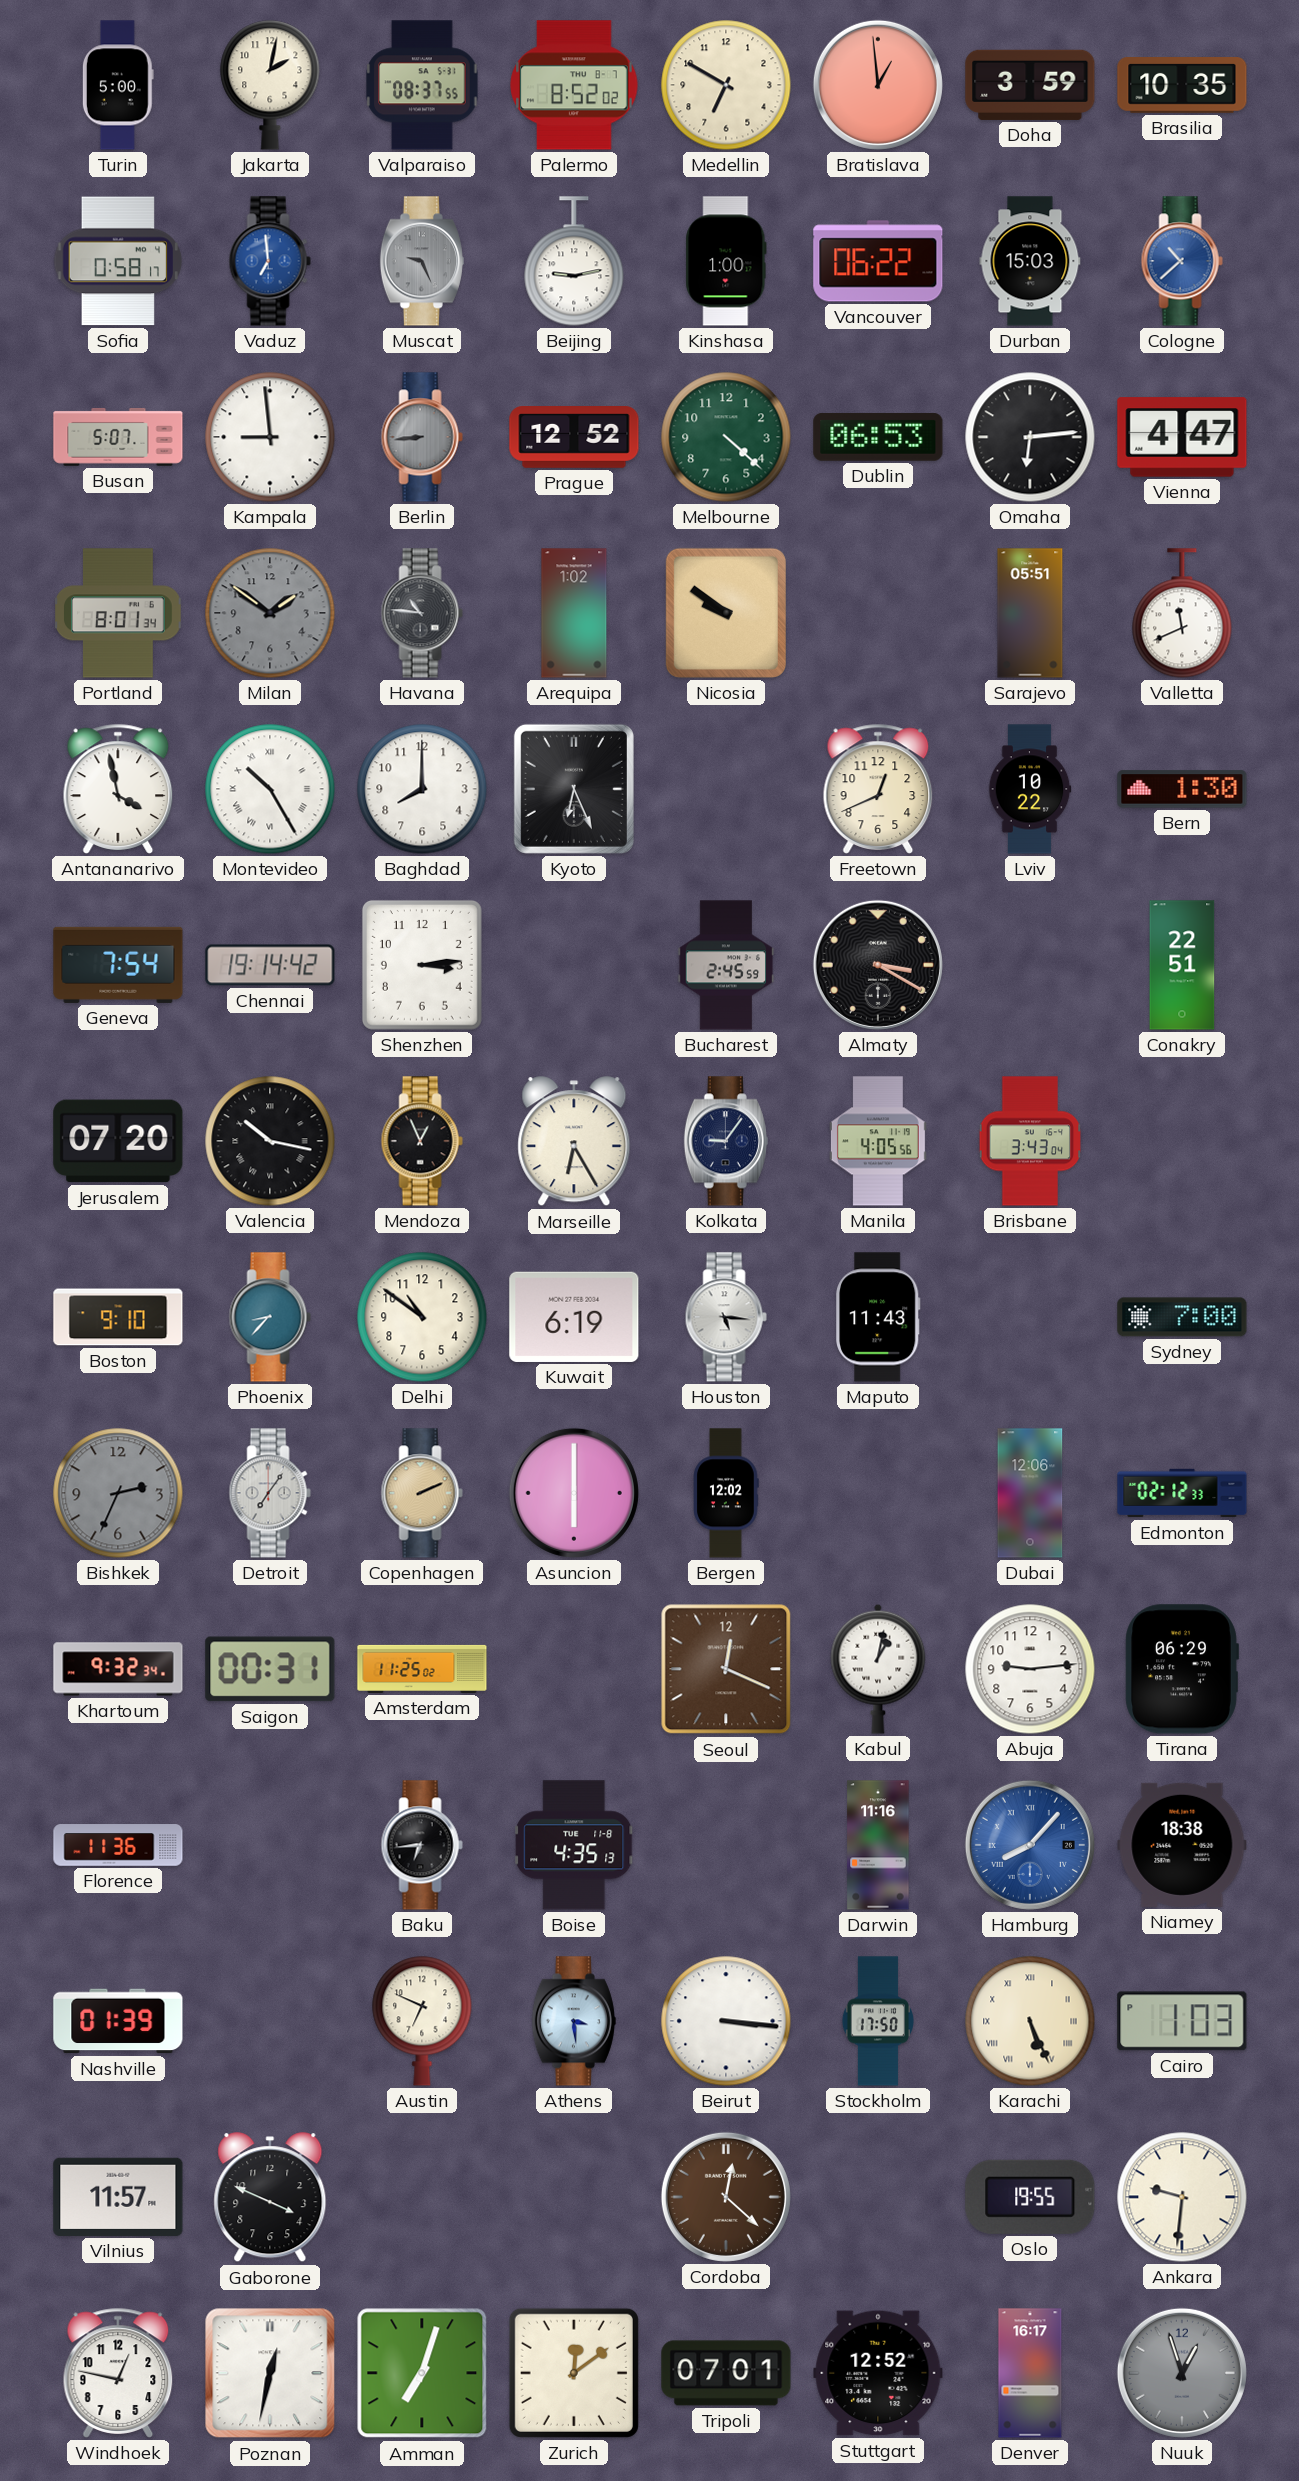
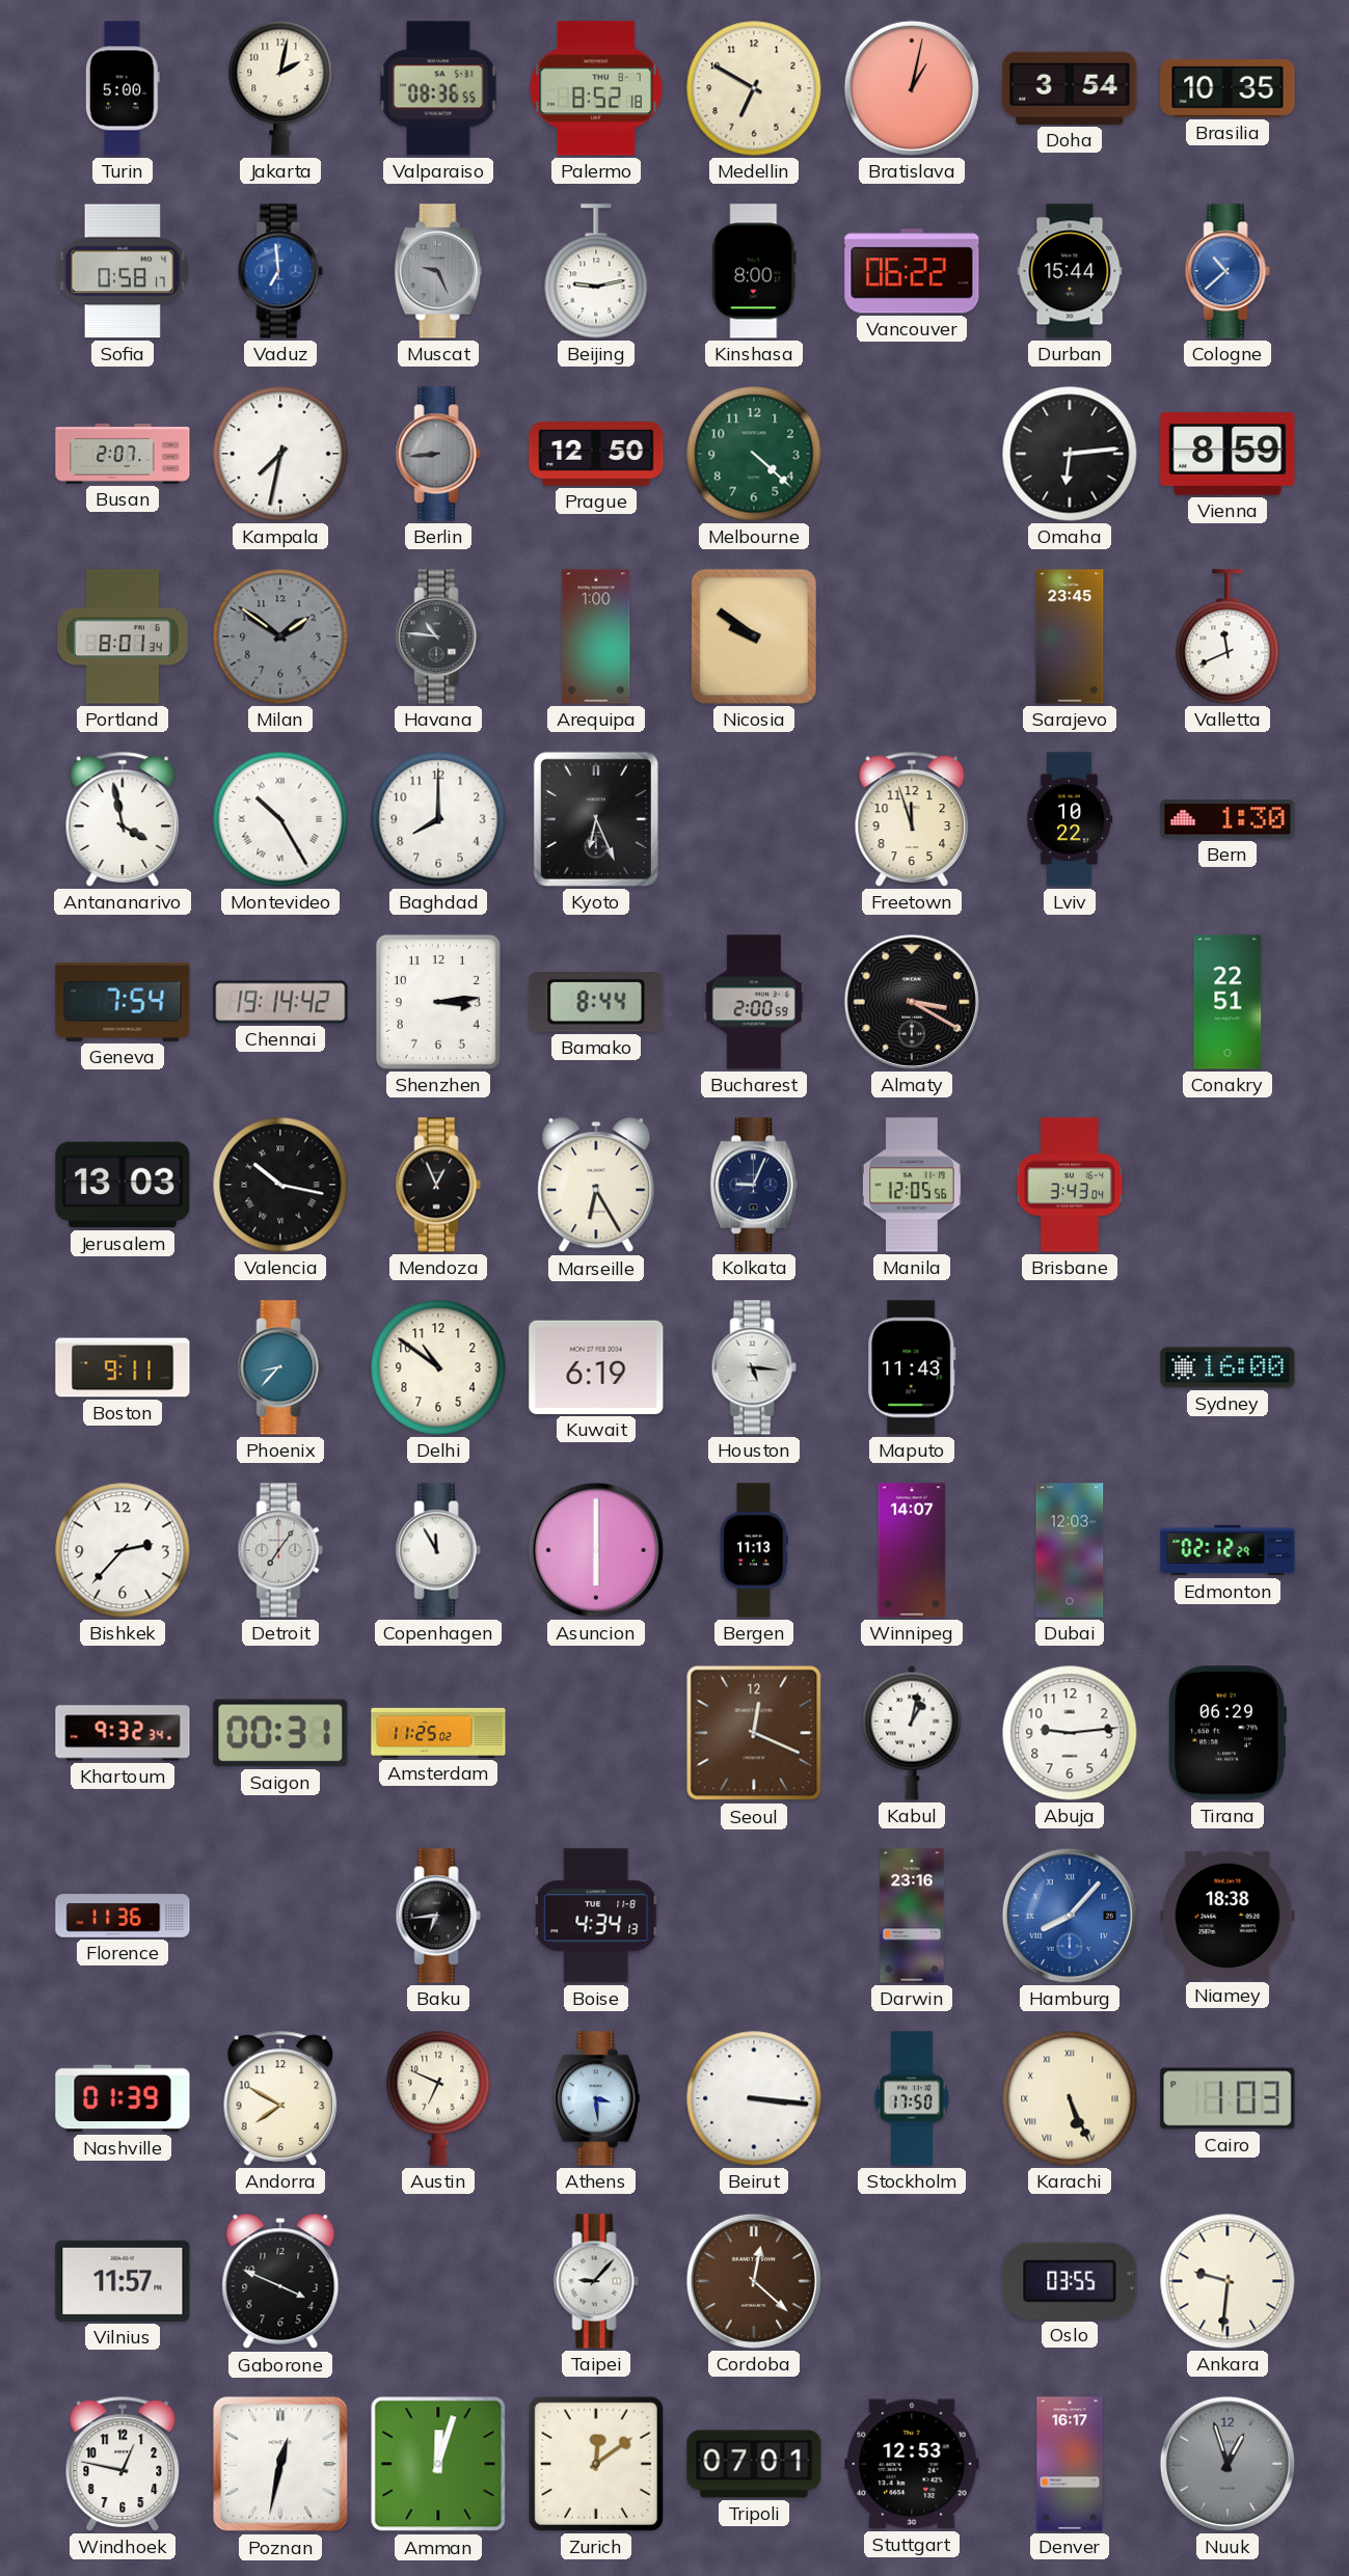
Valparaiso: 08:37 -> 08:36
Palermo: 8:52:02 -> 8:52:18
Bratislava: 12:59 -> 1:02
Doha: 3:59 -> 3:54
Kinshasa: 1:00 -> 8:00
Durban: 15:03 -> 15:44
Busan: 5:07 -> 2:07
Kampala: 8:59 -> 7:32
Prague: 12:52 -> 12:50
Dublin: 06:53 -> none
Vienna: 4:47 -> 8:59
Arequipa: 1:02 -> 1:00
Sarajevo: 05:51 -> 23:45
Freetown: 12:41 -> 11:57
Bamako: none -> 8:44
Bucharest: 2:45 -> 2:00
Jerusalem: 07:20 -> 13:03
Kolkata: 9:06 -> 9:04
Manila: 4:05 -> 12:05
Boston: 9:10 -> 9:11
Sydney: 7:00 -> 16:00
Bishkek: 2:34 -> 2:37
Bishkek dial: grey -> white
Copenhagen: 2:11 -> 11:55
Copenhagen dial: champagne -> white
Bergen: 12:02 -> 11:13
Winnipeg: none -> 14:07
Dubai: 12:06 -> 12:03
Edmonton: 02:12:33 -> 02:12:29
Boise: 4:35 -> 4:34
Darwin: 11:16 -> 23:16
Andorra: none -> 7:50
Taipei: none -> 9:07
Oslo: 19:55 -> 03:55
Amman: 7:03 -> 12:03
Stuttgart: 12:52 -> 12:53
